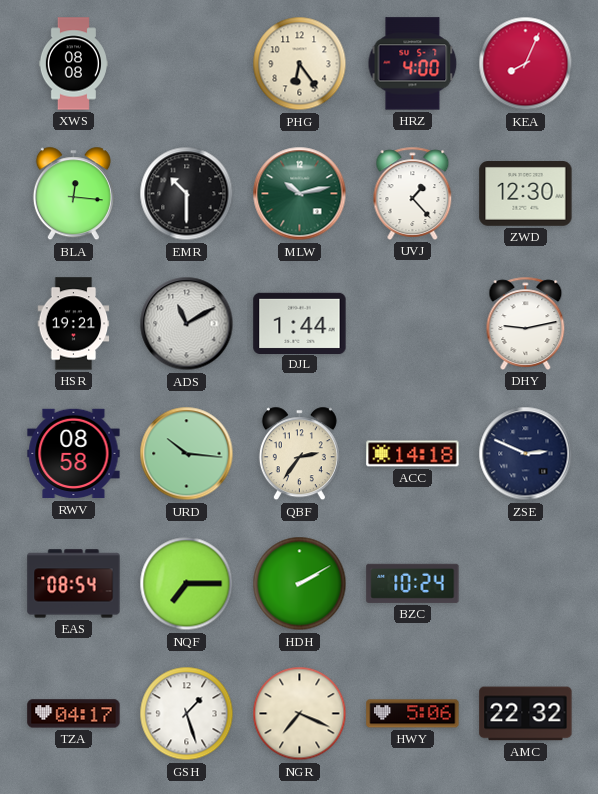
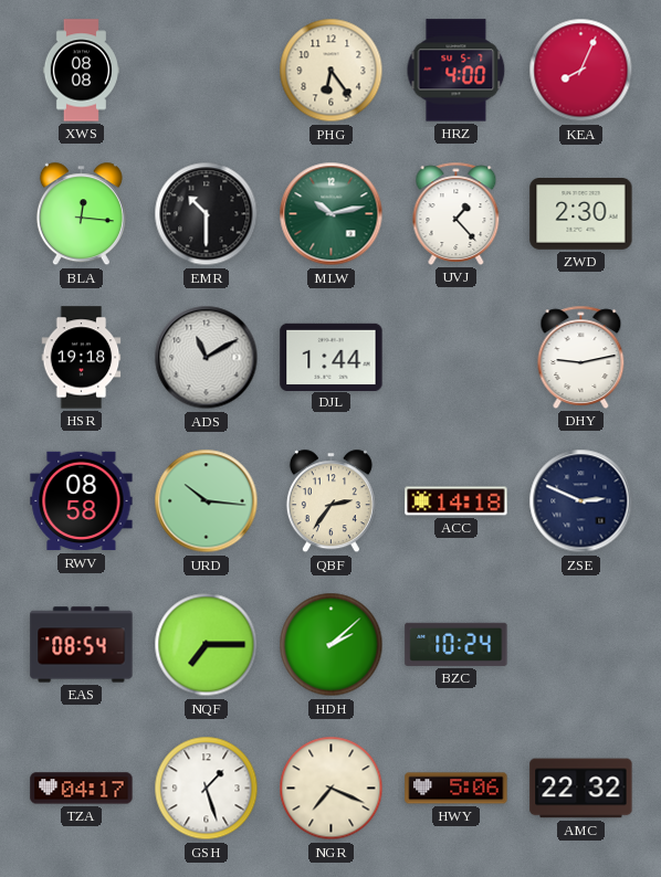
ZWD: 12:30 -> 2:30
HSR: 19:21 -> 19:18
HDH: 2:10 -> 2:08
